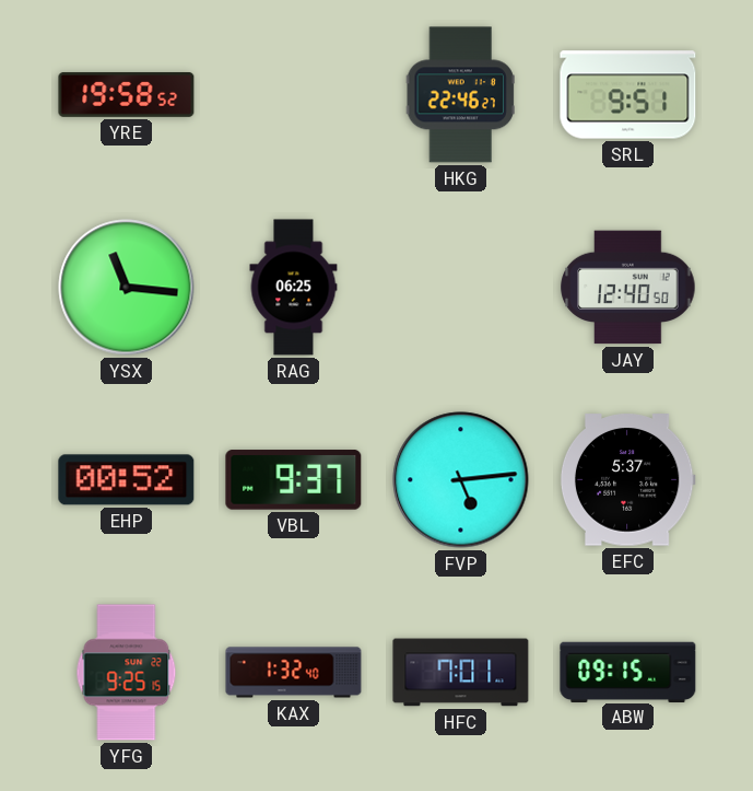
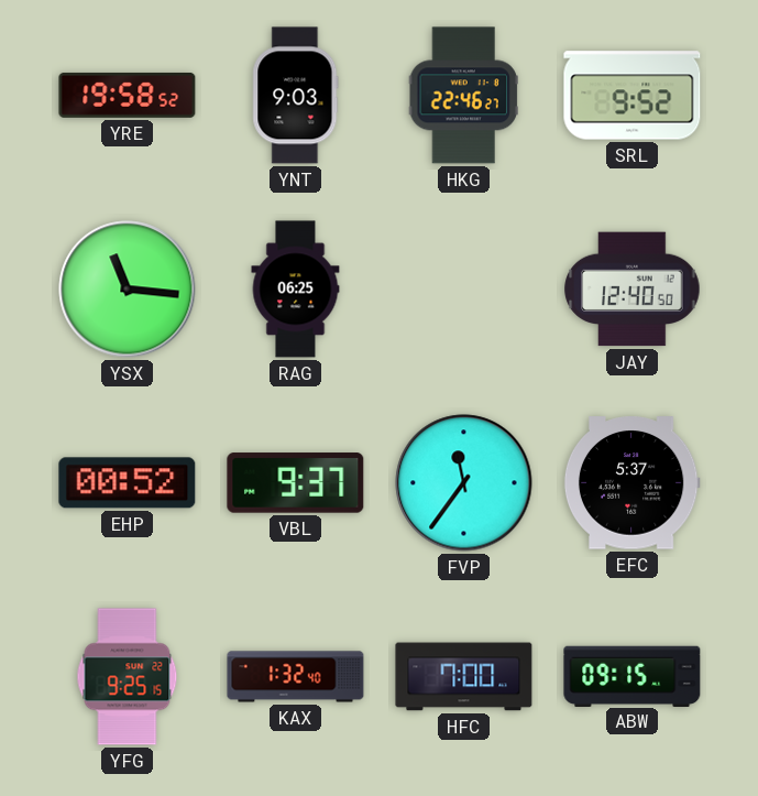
YNT: none -> 9:03
SRL: 9:51 -> 9:52
FVP: 5:14 -> 11:36
HFC: 7:01 -> 7:00
